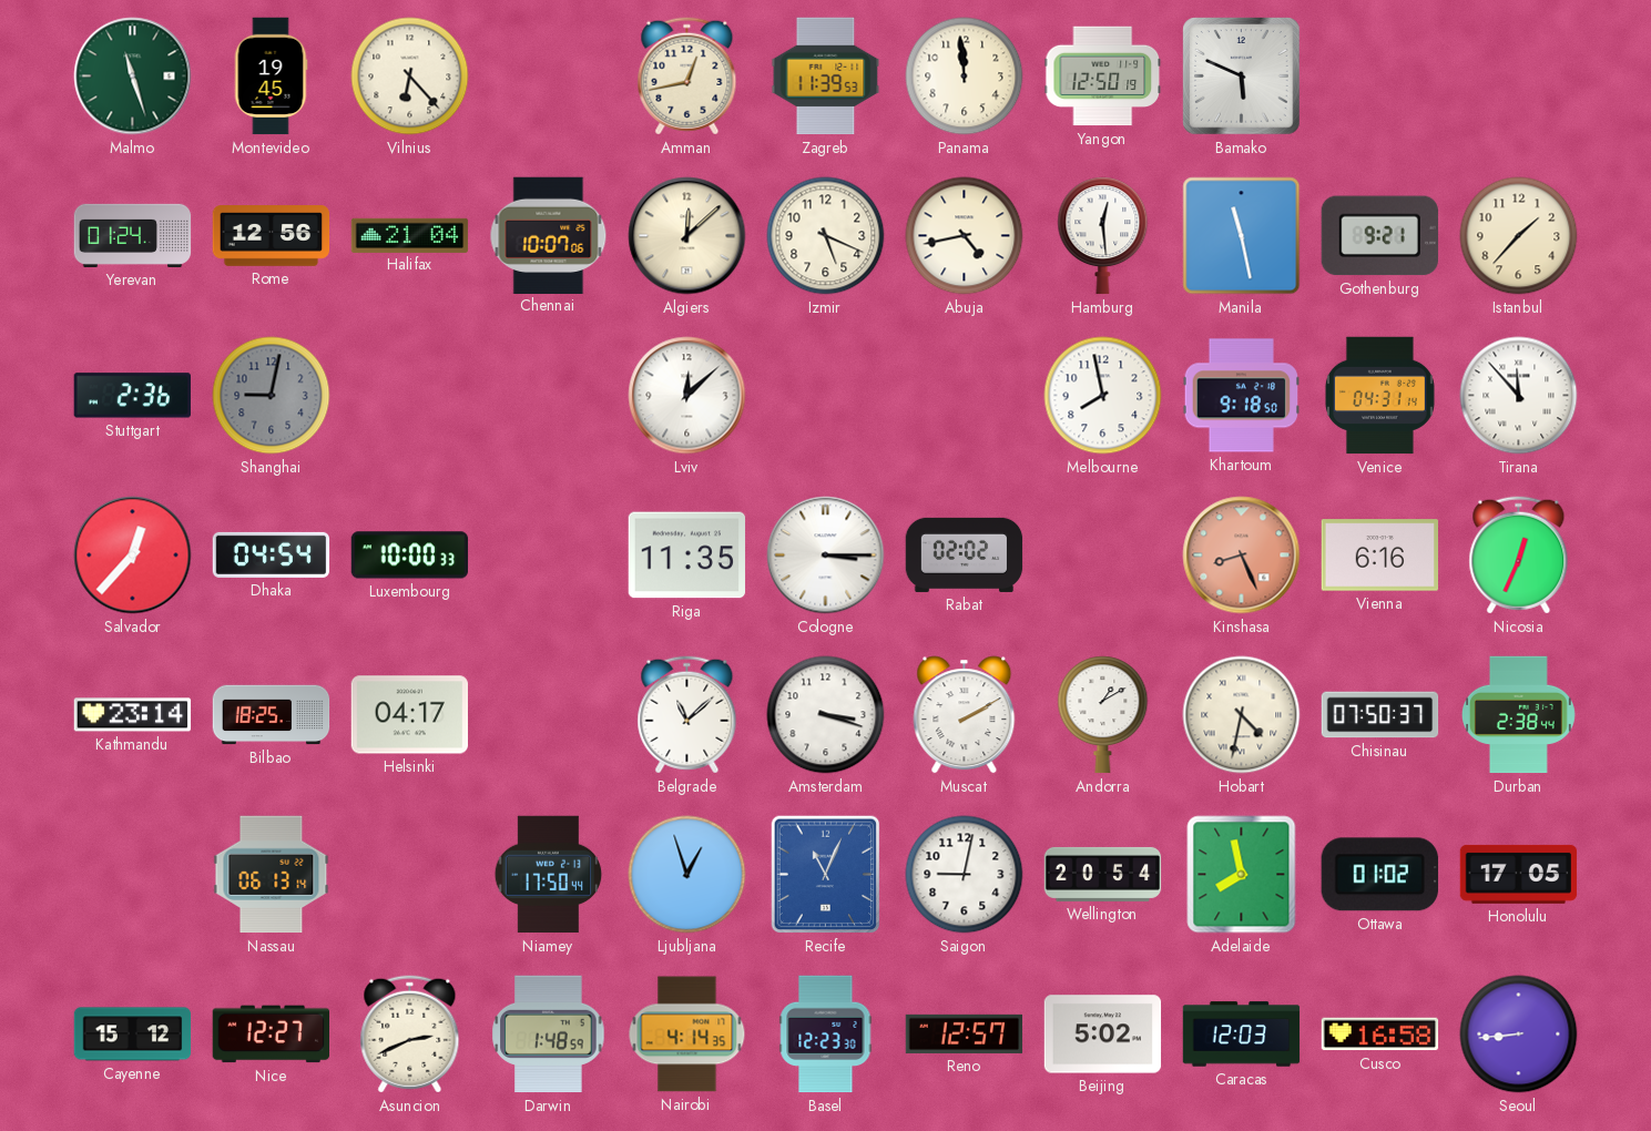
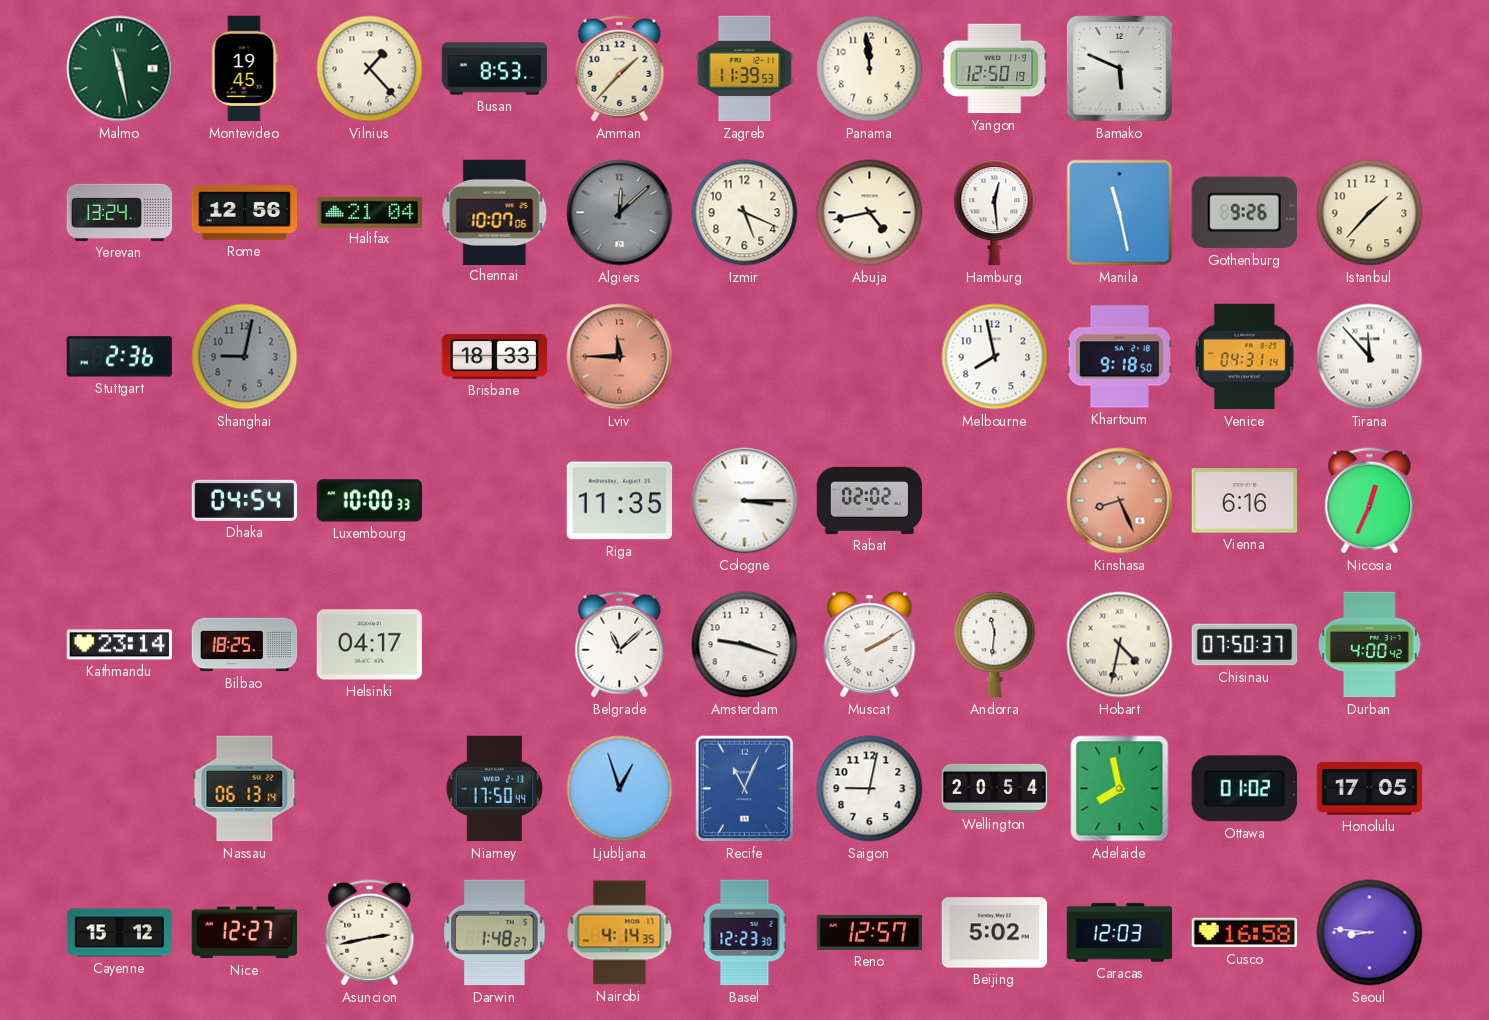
Malmo: 11:27 -> 11:28
Vilnius: 6:23 -> 1:23
Busan: none -> 8:53
Amman: 12:43 -> 1:37
Yerevan: 01:24 -> 13:24
Algiers dial: cream -> grey
Gothenburg: 9:21 -> 9:26
Brisbane: none -> 18:33
Lviv: 12:08 -> 11:45
Lviv dial: white -> salmon
Salvador: 12:37 -> none
Amsterdam: 3:18 -> 9:18
Andorra: 1:10 -> 11:31
Durban: 2:38 -> 4:00
Asuncion: 2:41 -> 2:43
Darwin: 1:48:59 -> 1:48:27
Seoul: 8:44 -> 8:46
